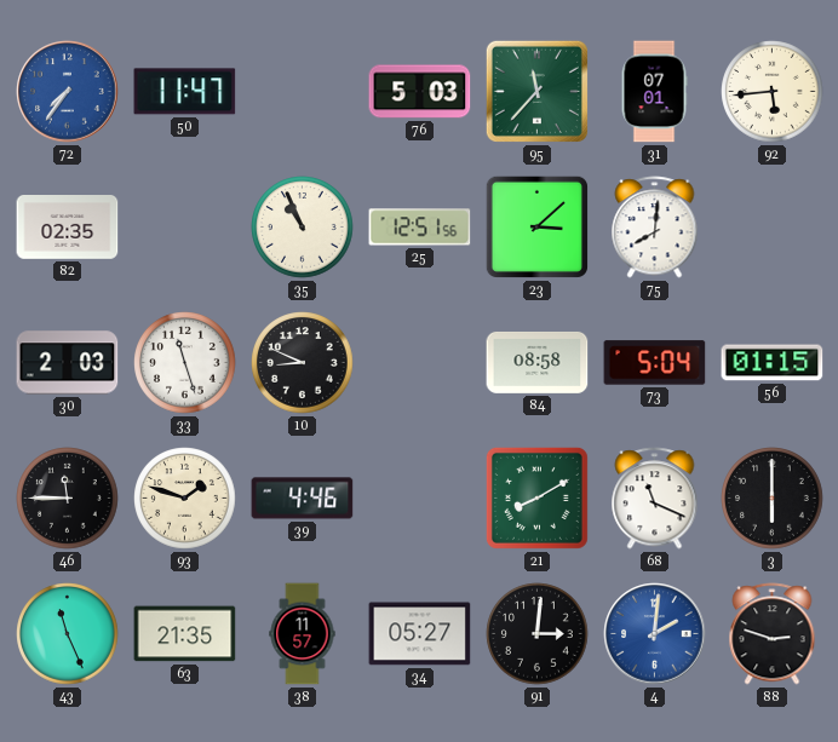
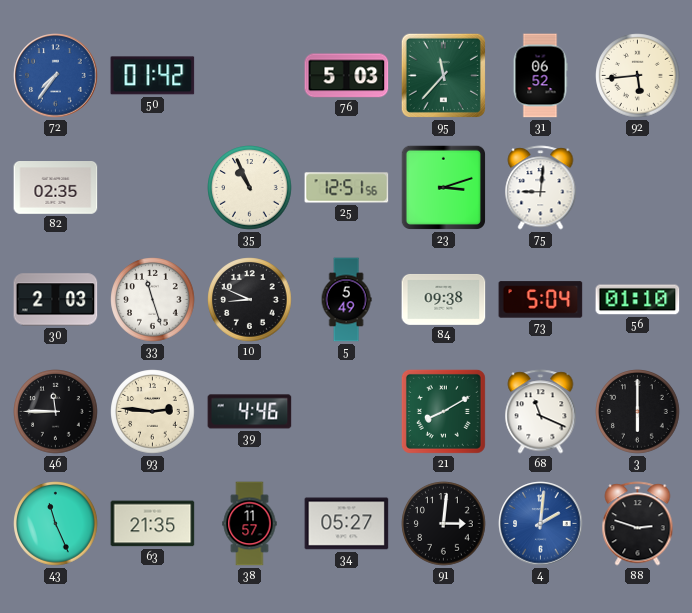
50: 11:47 -> 01:42
31: 07:01 -> 06:52
23: 3:08 -> 3:12
75: 8:01 -> 9:01
5: none -> 5:49
84: 08:58 -> 09:38
56: 01:15 -> 01:10
93: 1:48 -> 2:46
